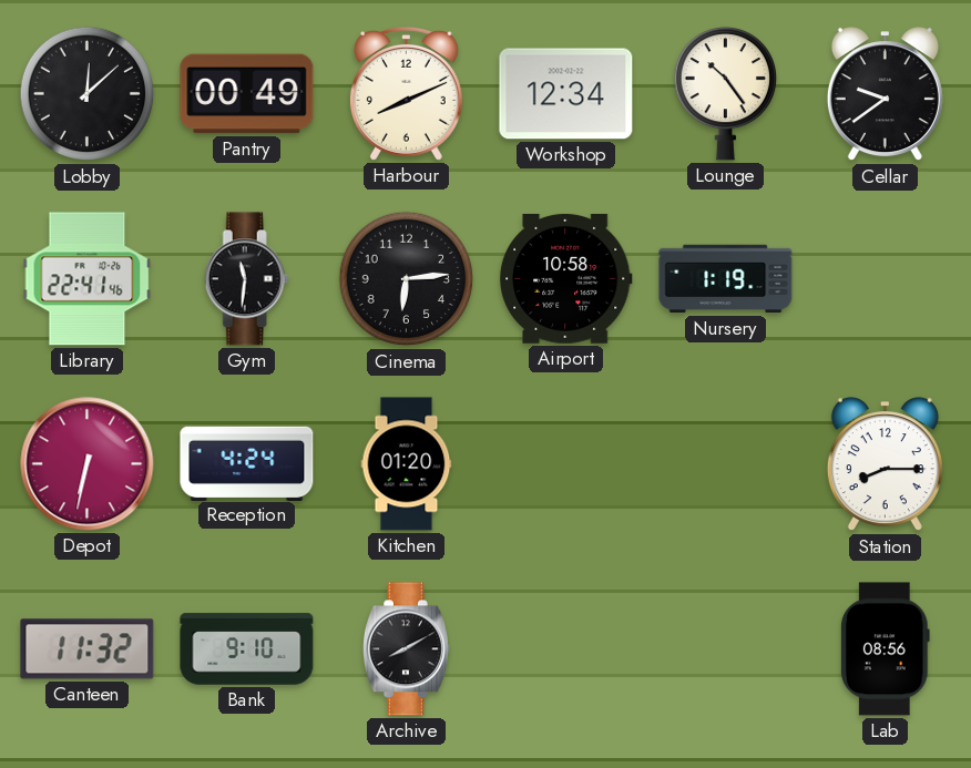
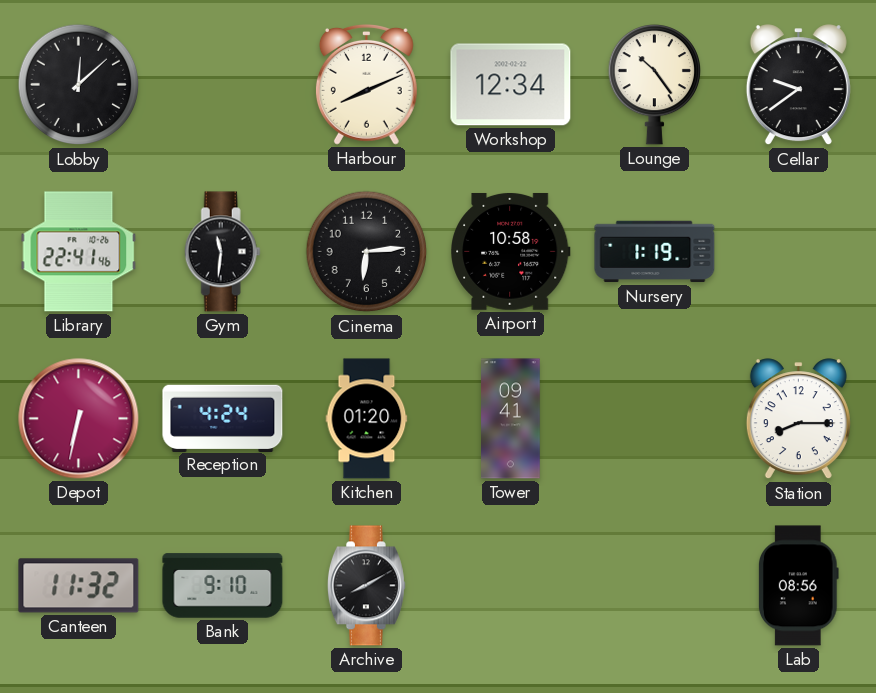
Pantry: 00:49 -> none
Tower: none -> 09:41
